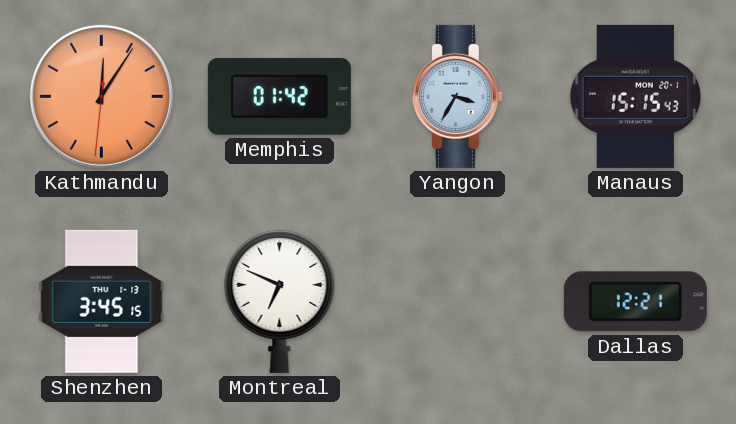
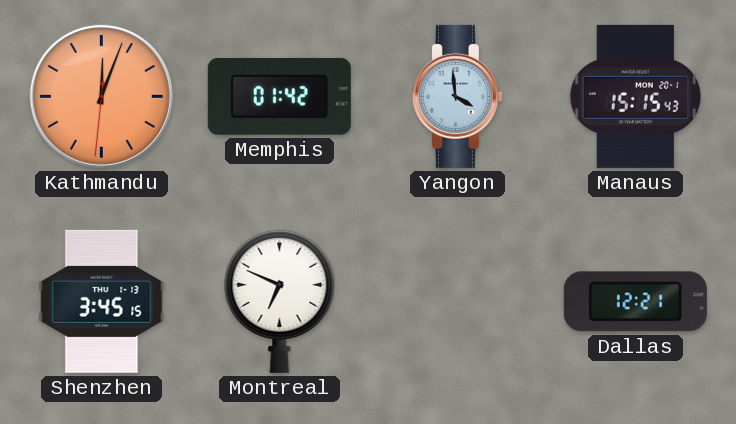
Kathmandu: 12:05 -> 12:03
Yangon: 3:35 -> 3:59
